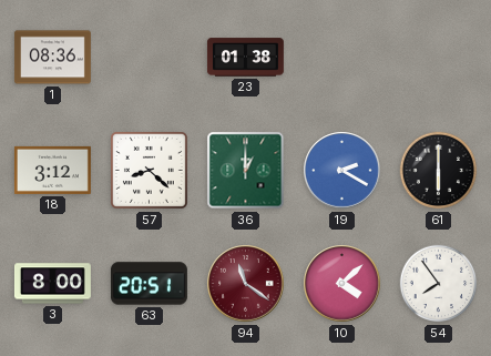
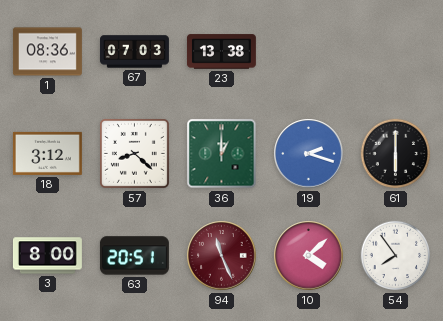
67: none -> 07:03
23: 01:38 -> 13:38
19: 2:20 -> 2:18
94: 11:21 -> 11:26
